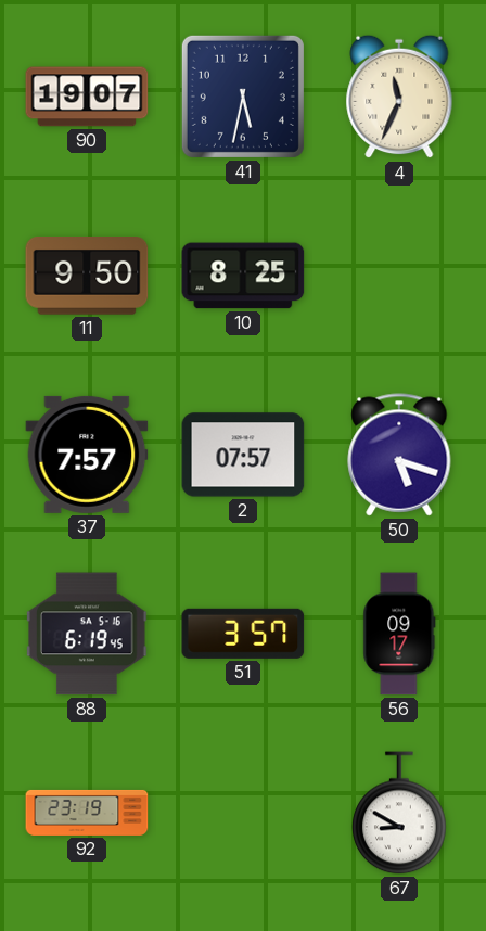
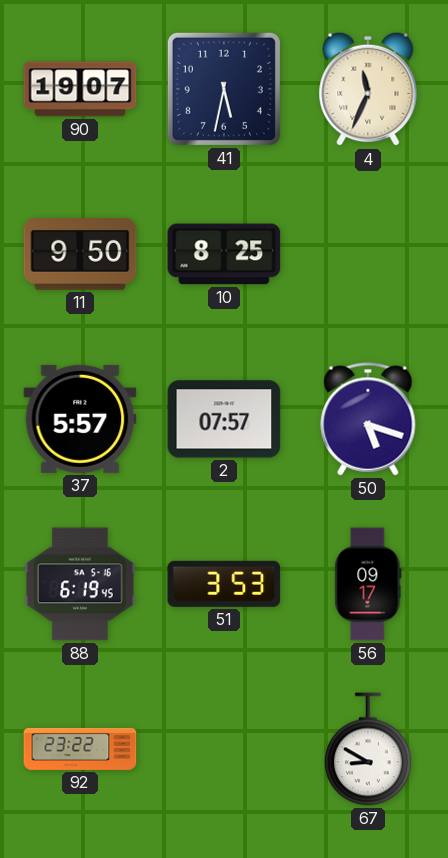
37: 7:57 -> 5:57
51: 3:57 -> 3:53
92: 23:19 -> 23:22
